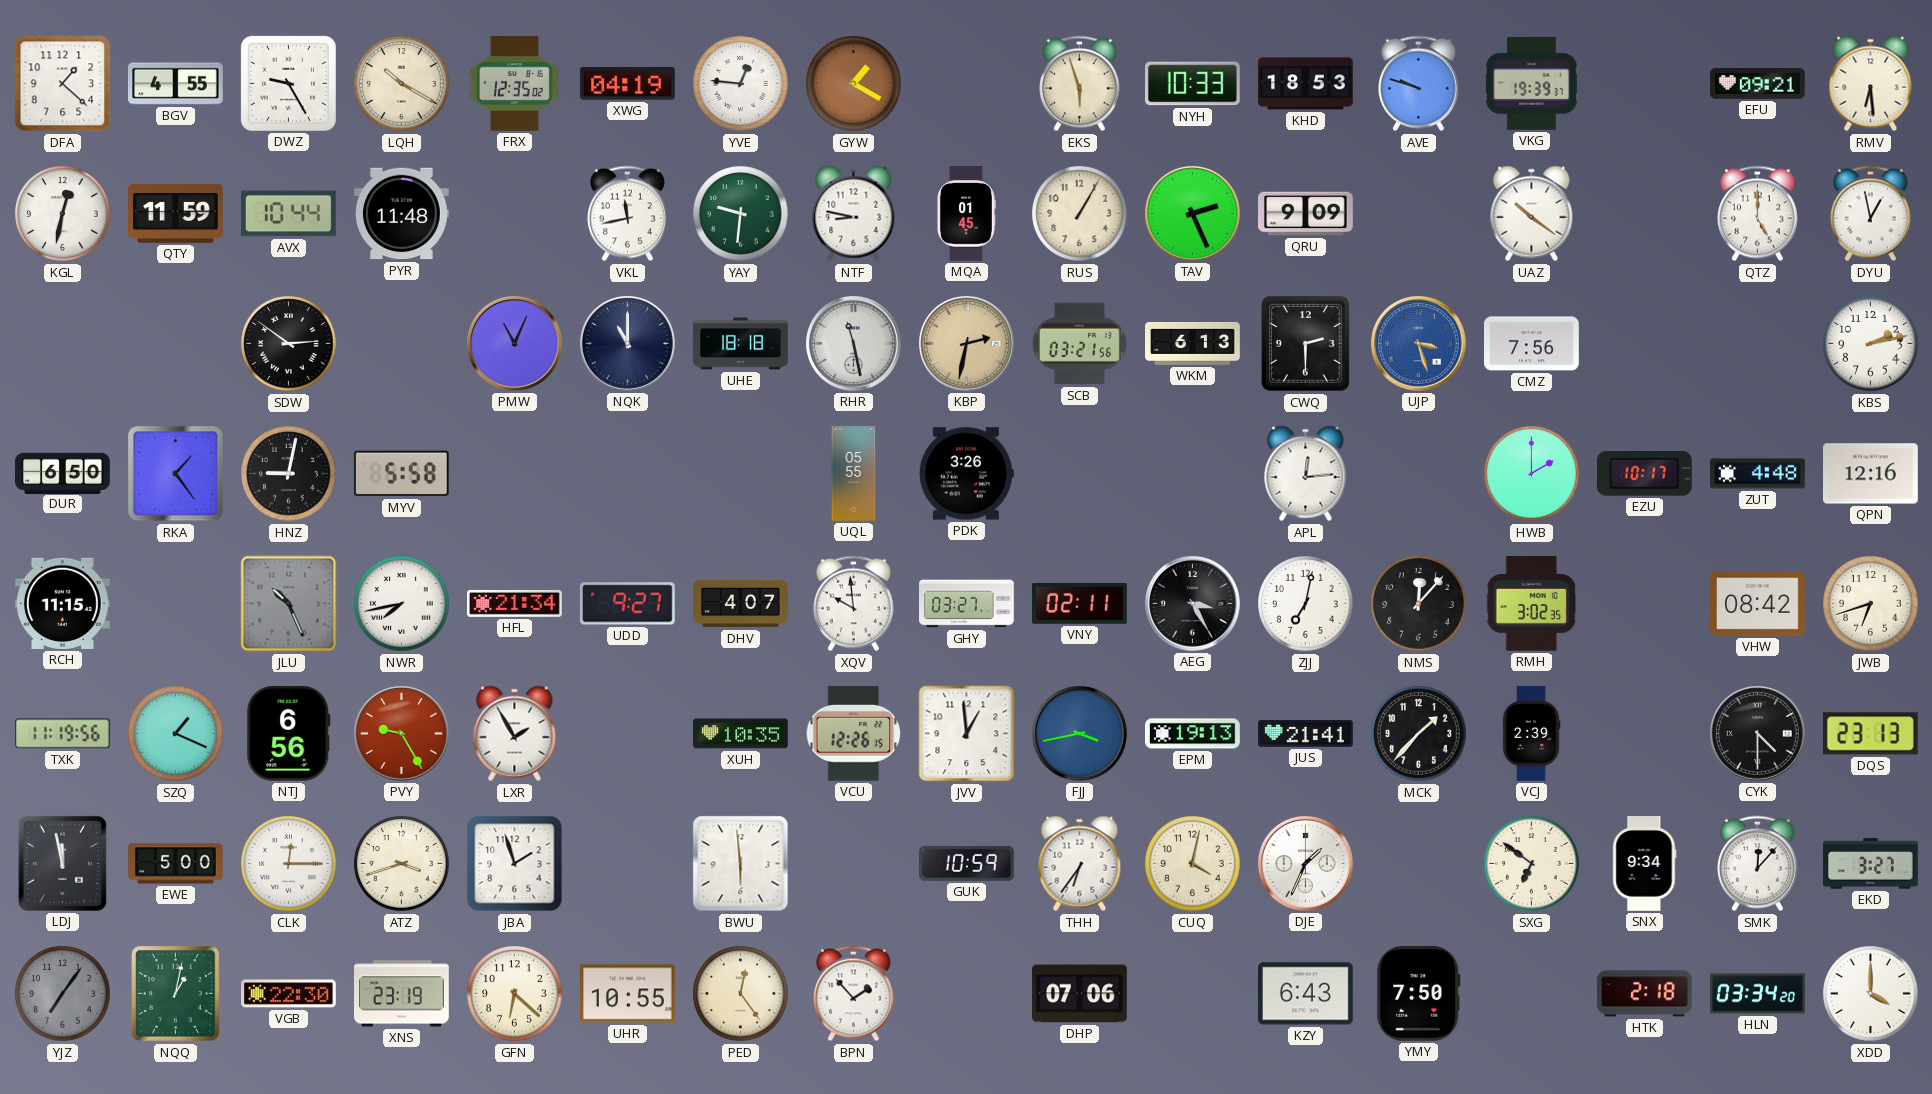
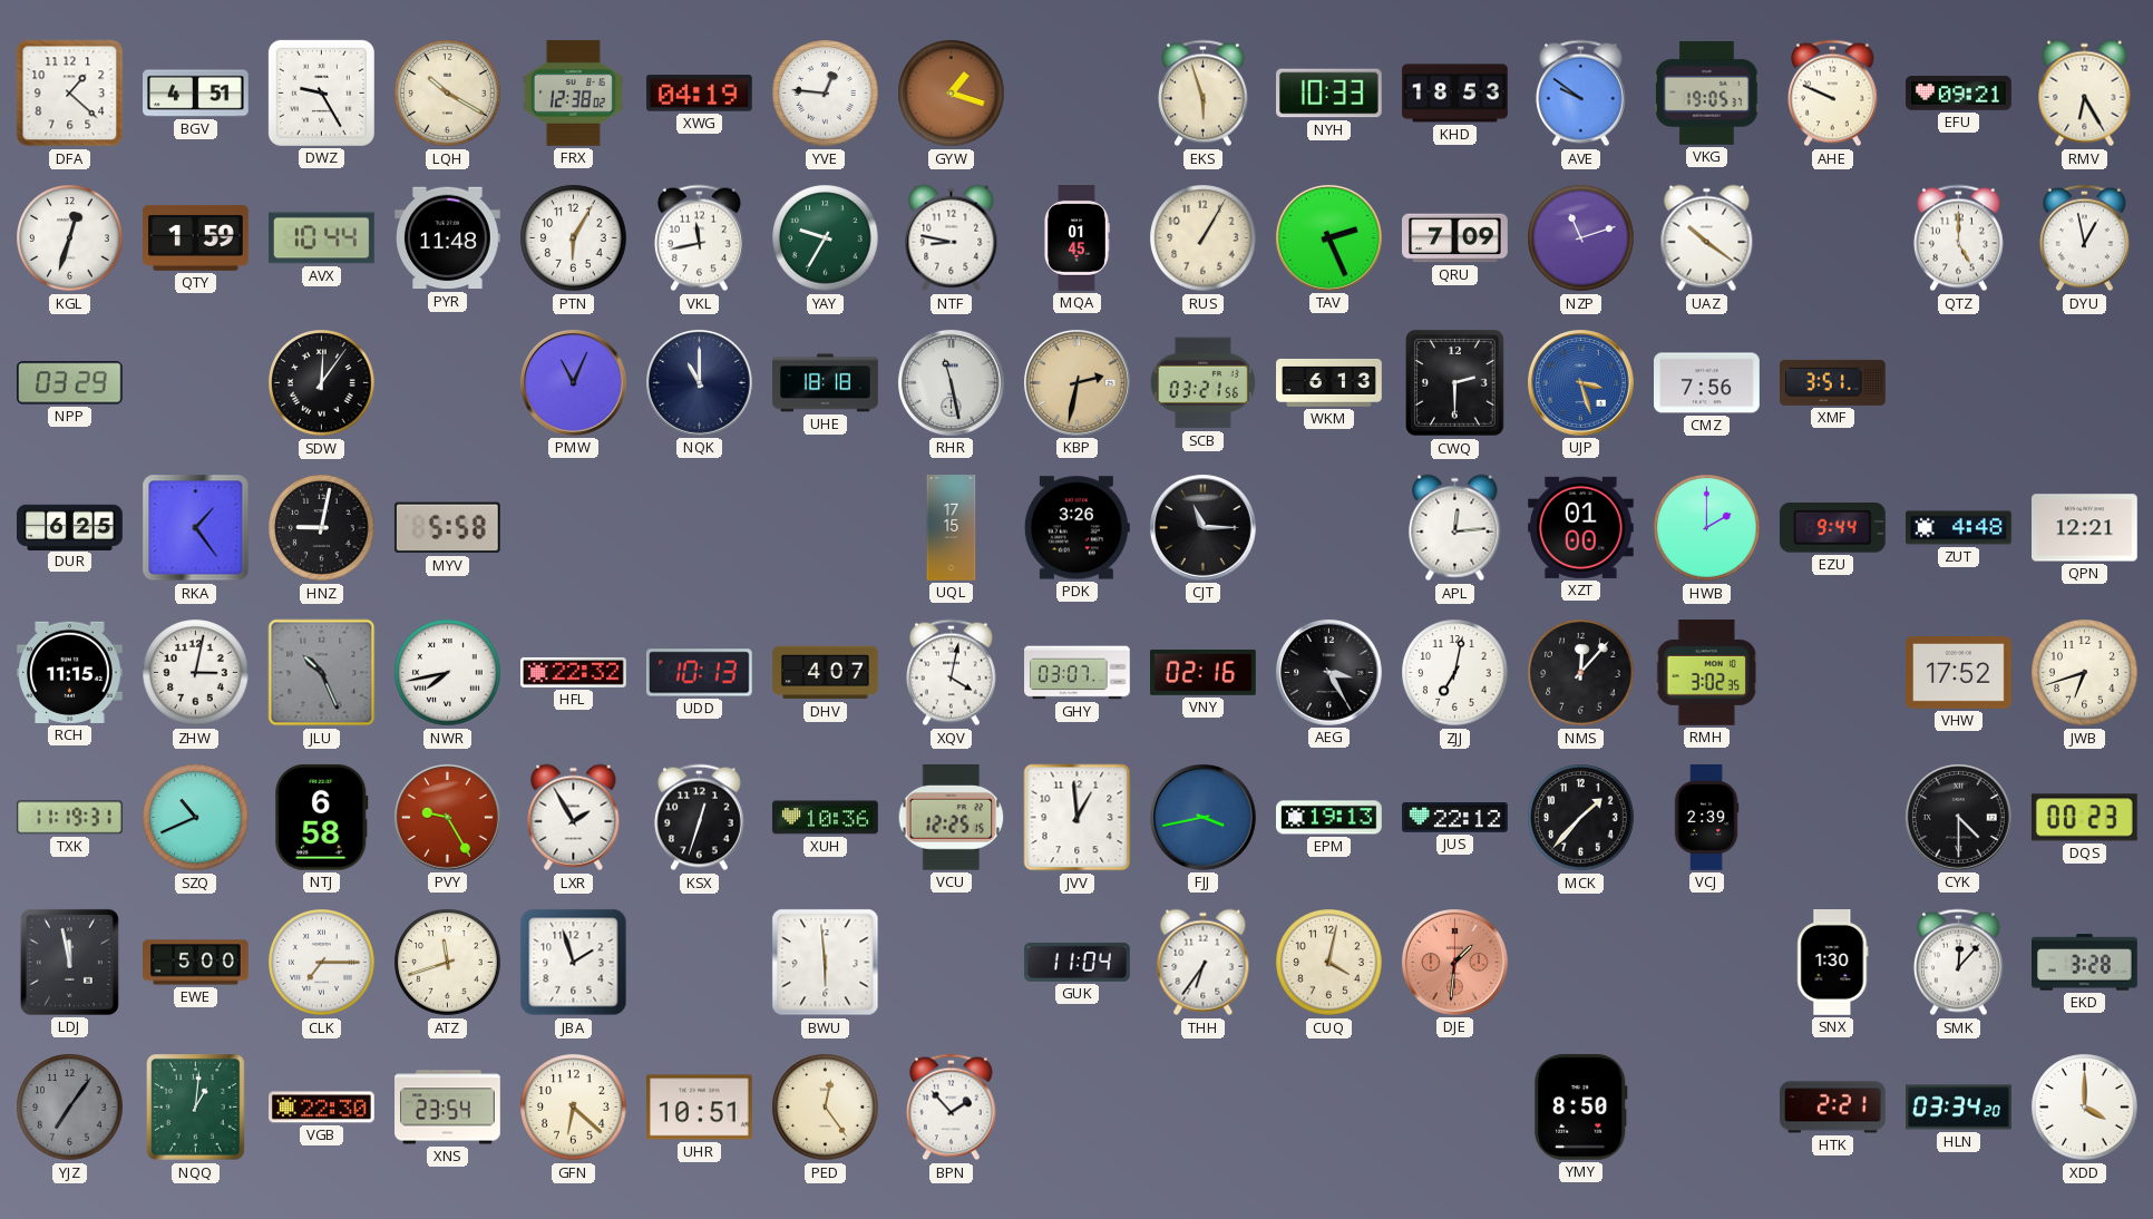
BGV: 4:55 -> 4:51
FRX: 12:35 -> 12:38
GYW: 1:20 -> 1:18
AVE: 9:48 -> 9:51
VKG: 19:39 -> 19:05
AHE: none -> 9:49
RMV: 6:29 -> 6:25
KGL: 12:32 -> 12:33
QTY: 11:59 -> 1:59
PTN: none -> 6:05
YAY: 9:31 -> 9:35
QRU: 9:09 -> 7:09
NZP: none -> 11:12
NPP: none -> 03:29
SDW: 2:51 -> 12:06
XMF: none -> 3:51
KBS: 2:13 -> none
DUR: 6:50 -> 6:25
UQL: 05:55 -> 17:15
CJT: none -> 11:15
XZT: none -> 01:00
EZU: 10:17 -> 9:44
QPN: 12:16 -> 12:21
ZHW: none -> 3:02
HFL: 21:34 -> 22:32
UDD: 9:27 -> 10:13
XQV: 9:59 -> 4:02
GHY: 03:27 -> 03:07
VNY: 02:11 -> 02:16
VHW: 08:42 -> 17:52
TXK: 11:19:56 -> 11:19:31
SZQ: 1:19 -> 10:41
NTJ: 6:56 -> 6:58
KSX: none -> 12:33
XUH: 10:35 -> 10:36
VCU: 12:26 -> 12:25
JUS: 21:41 -> 22:12
DQS: 23:13 -> 00:23
CLK: 12:15 -> 7:15
ATZ: 3:42 -> 11:42
GUK: 10:59 -> 11:04
DJE: 1:34 -> 1:31
DJE dial: white -> salmon
SXG: 6:51 -> none
SNX: 9:34 -> 1:30
EKD: 3:27 -> 3:28
NQQ: 1:02 -> 1:01
XNS: 23:19 -> 23:54
UHR: 10:55 -> 10:51
DHP: 07:06 -> none
KZY: 6:43 -> none
YMY: 7:50 -> 8:50
HTK: 2:18 -> 2:21
